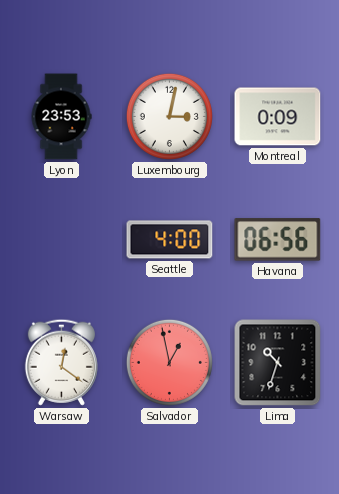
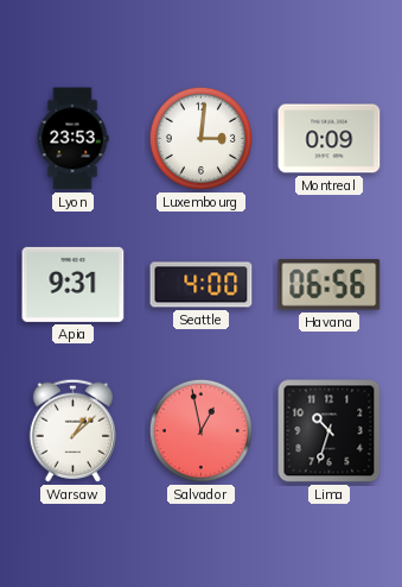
Luxembourg: 3:02 -> 3:01
Apia: none -> 9:31
Warsaw: 12:21 -> 1:08
